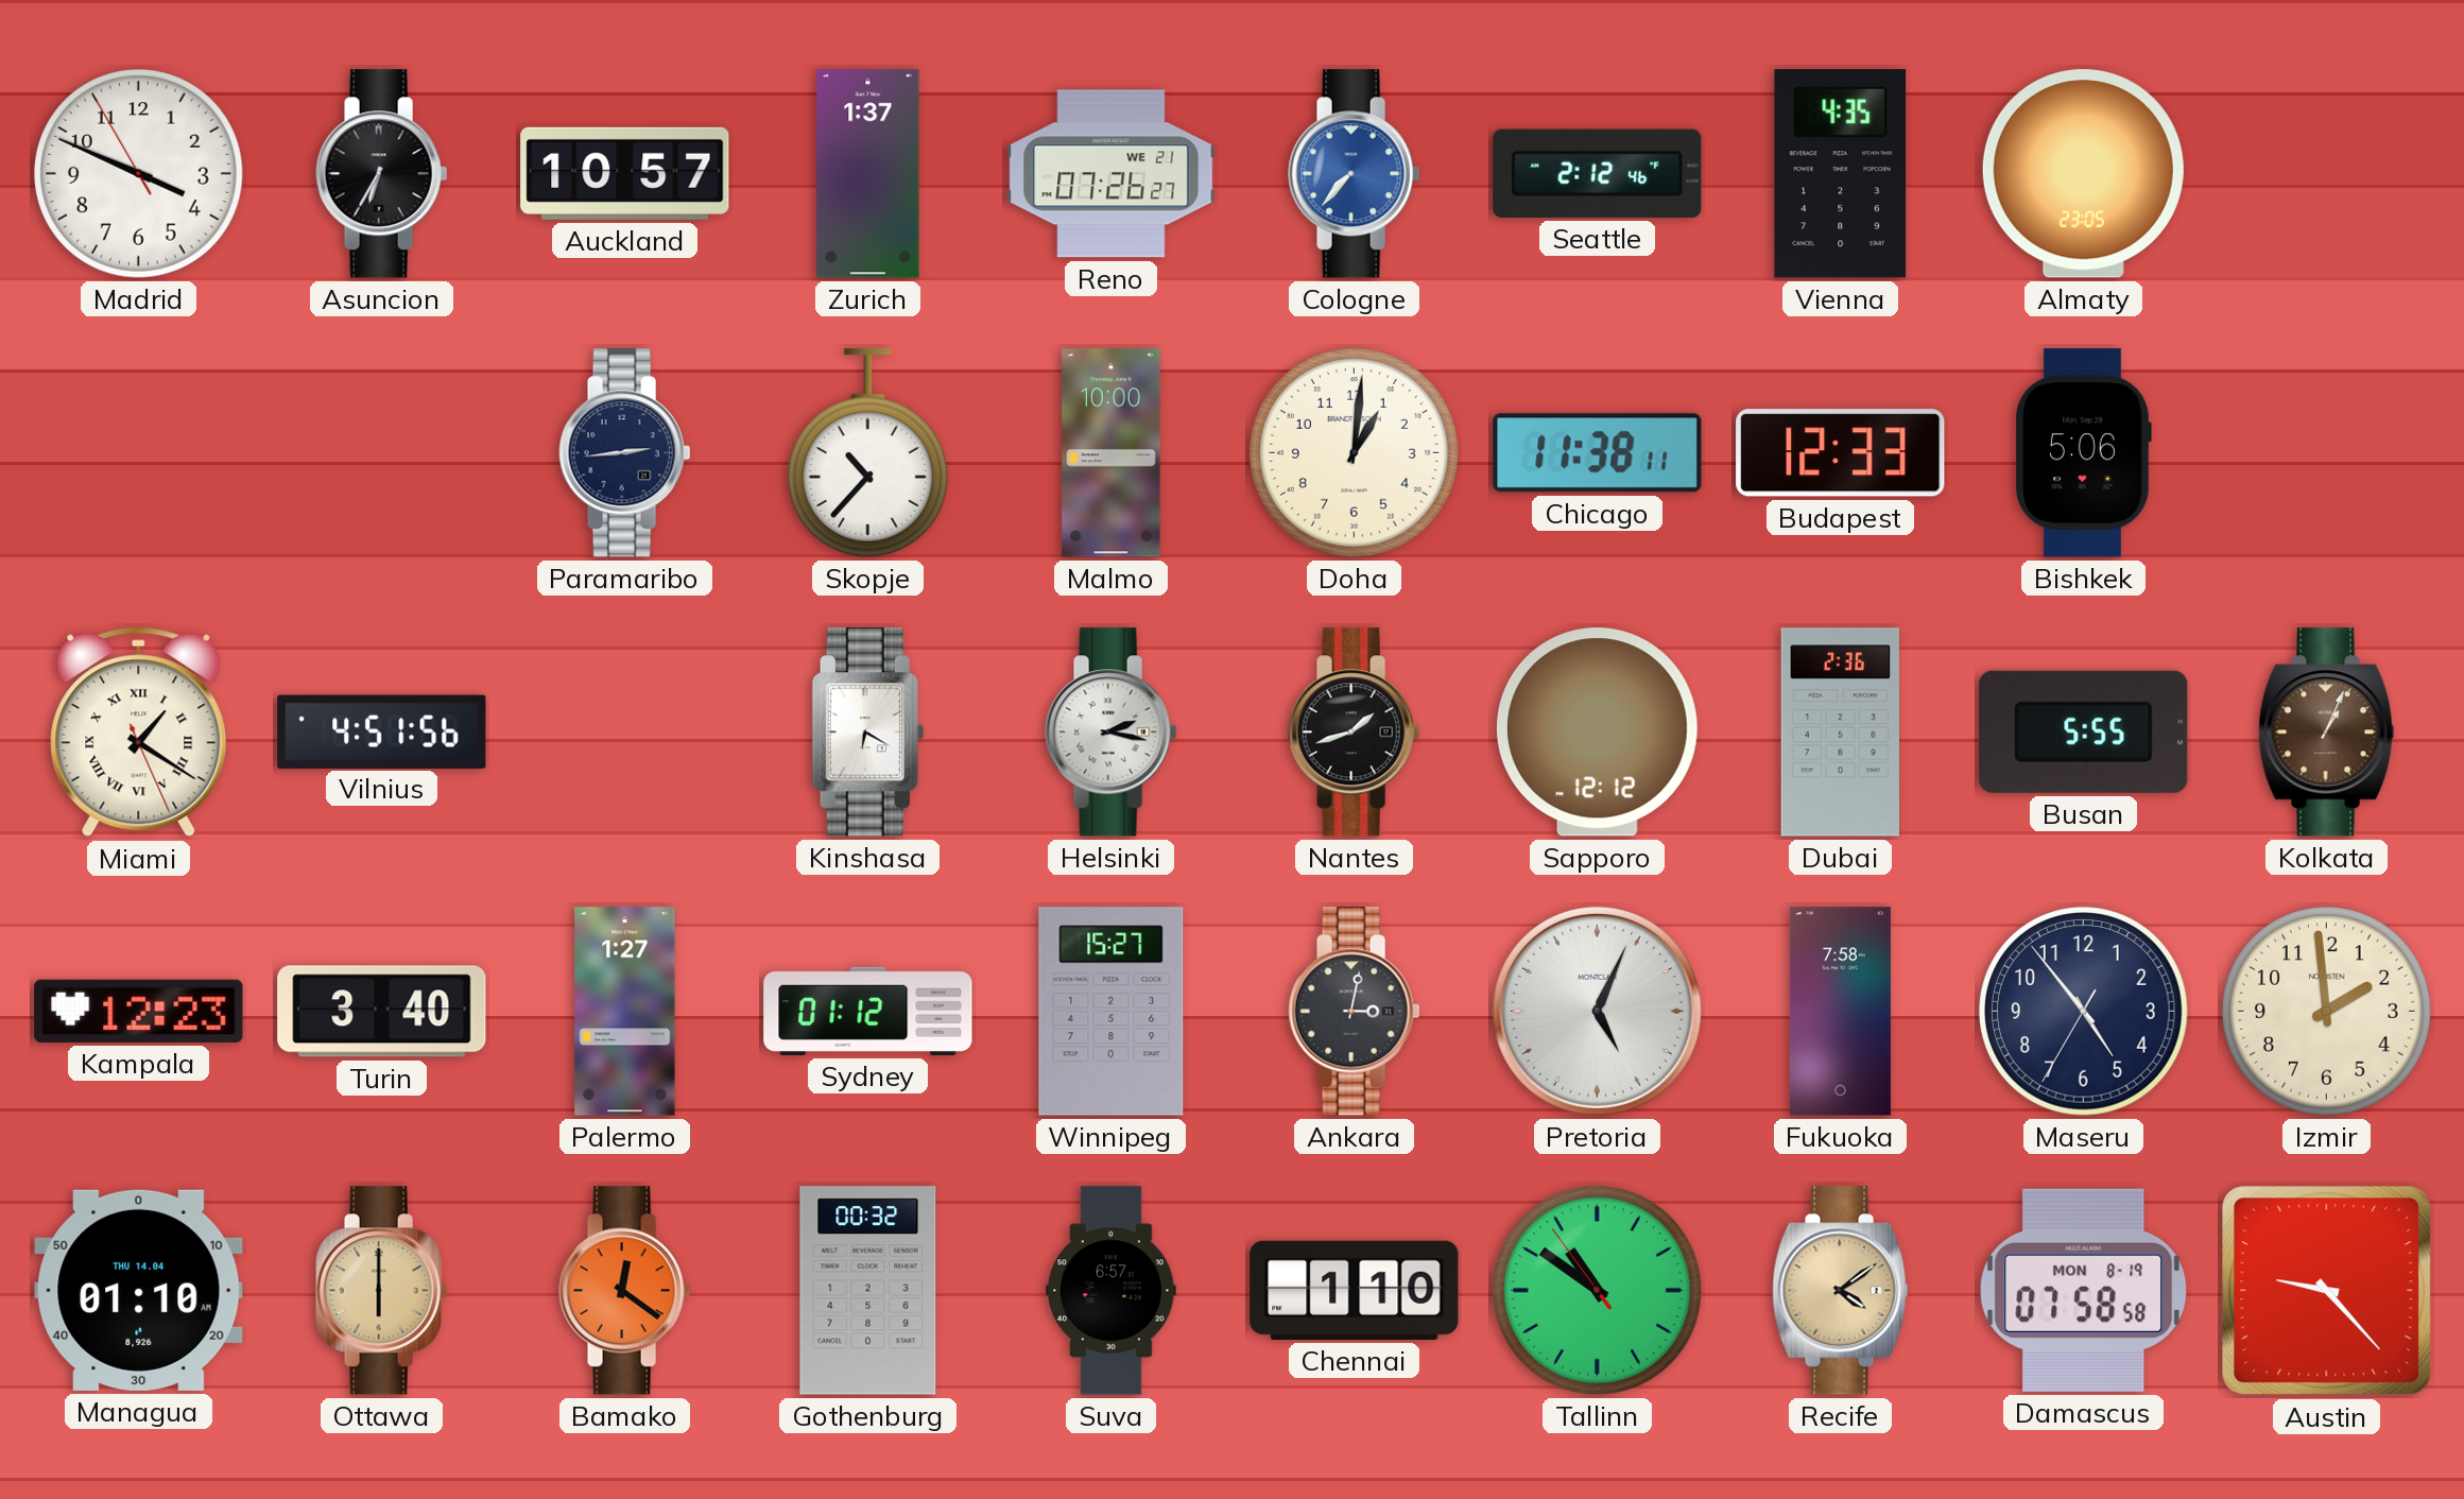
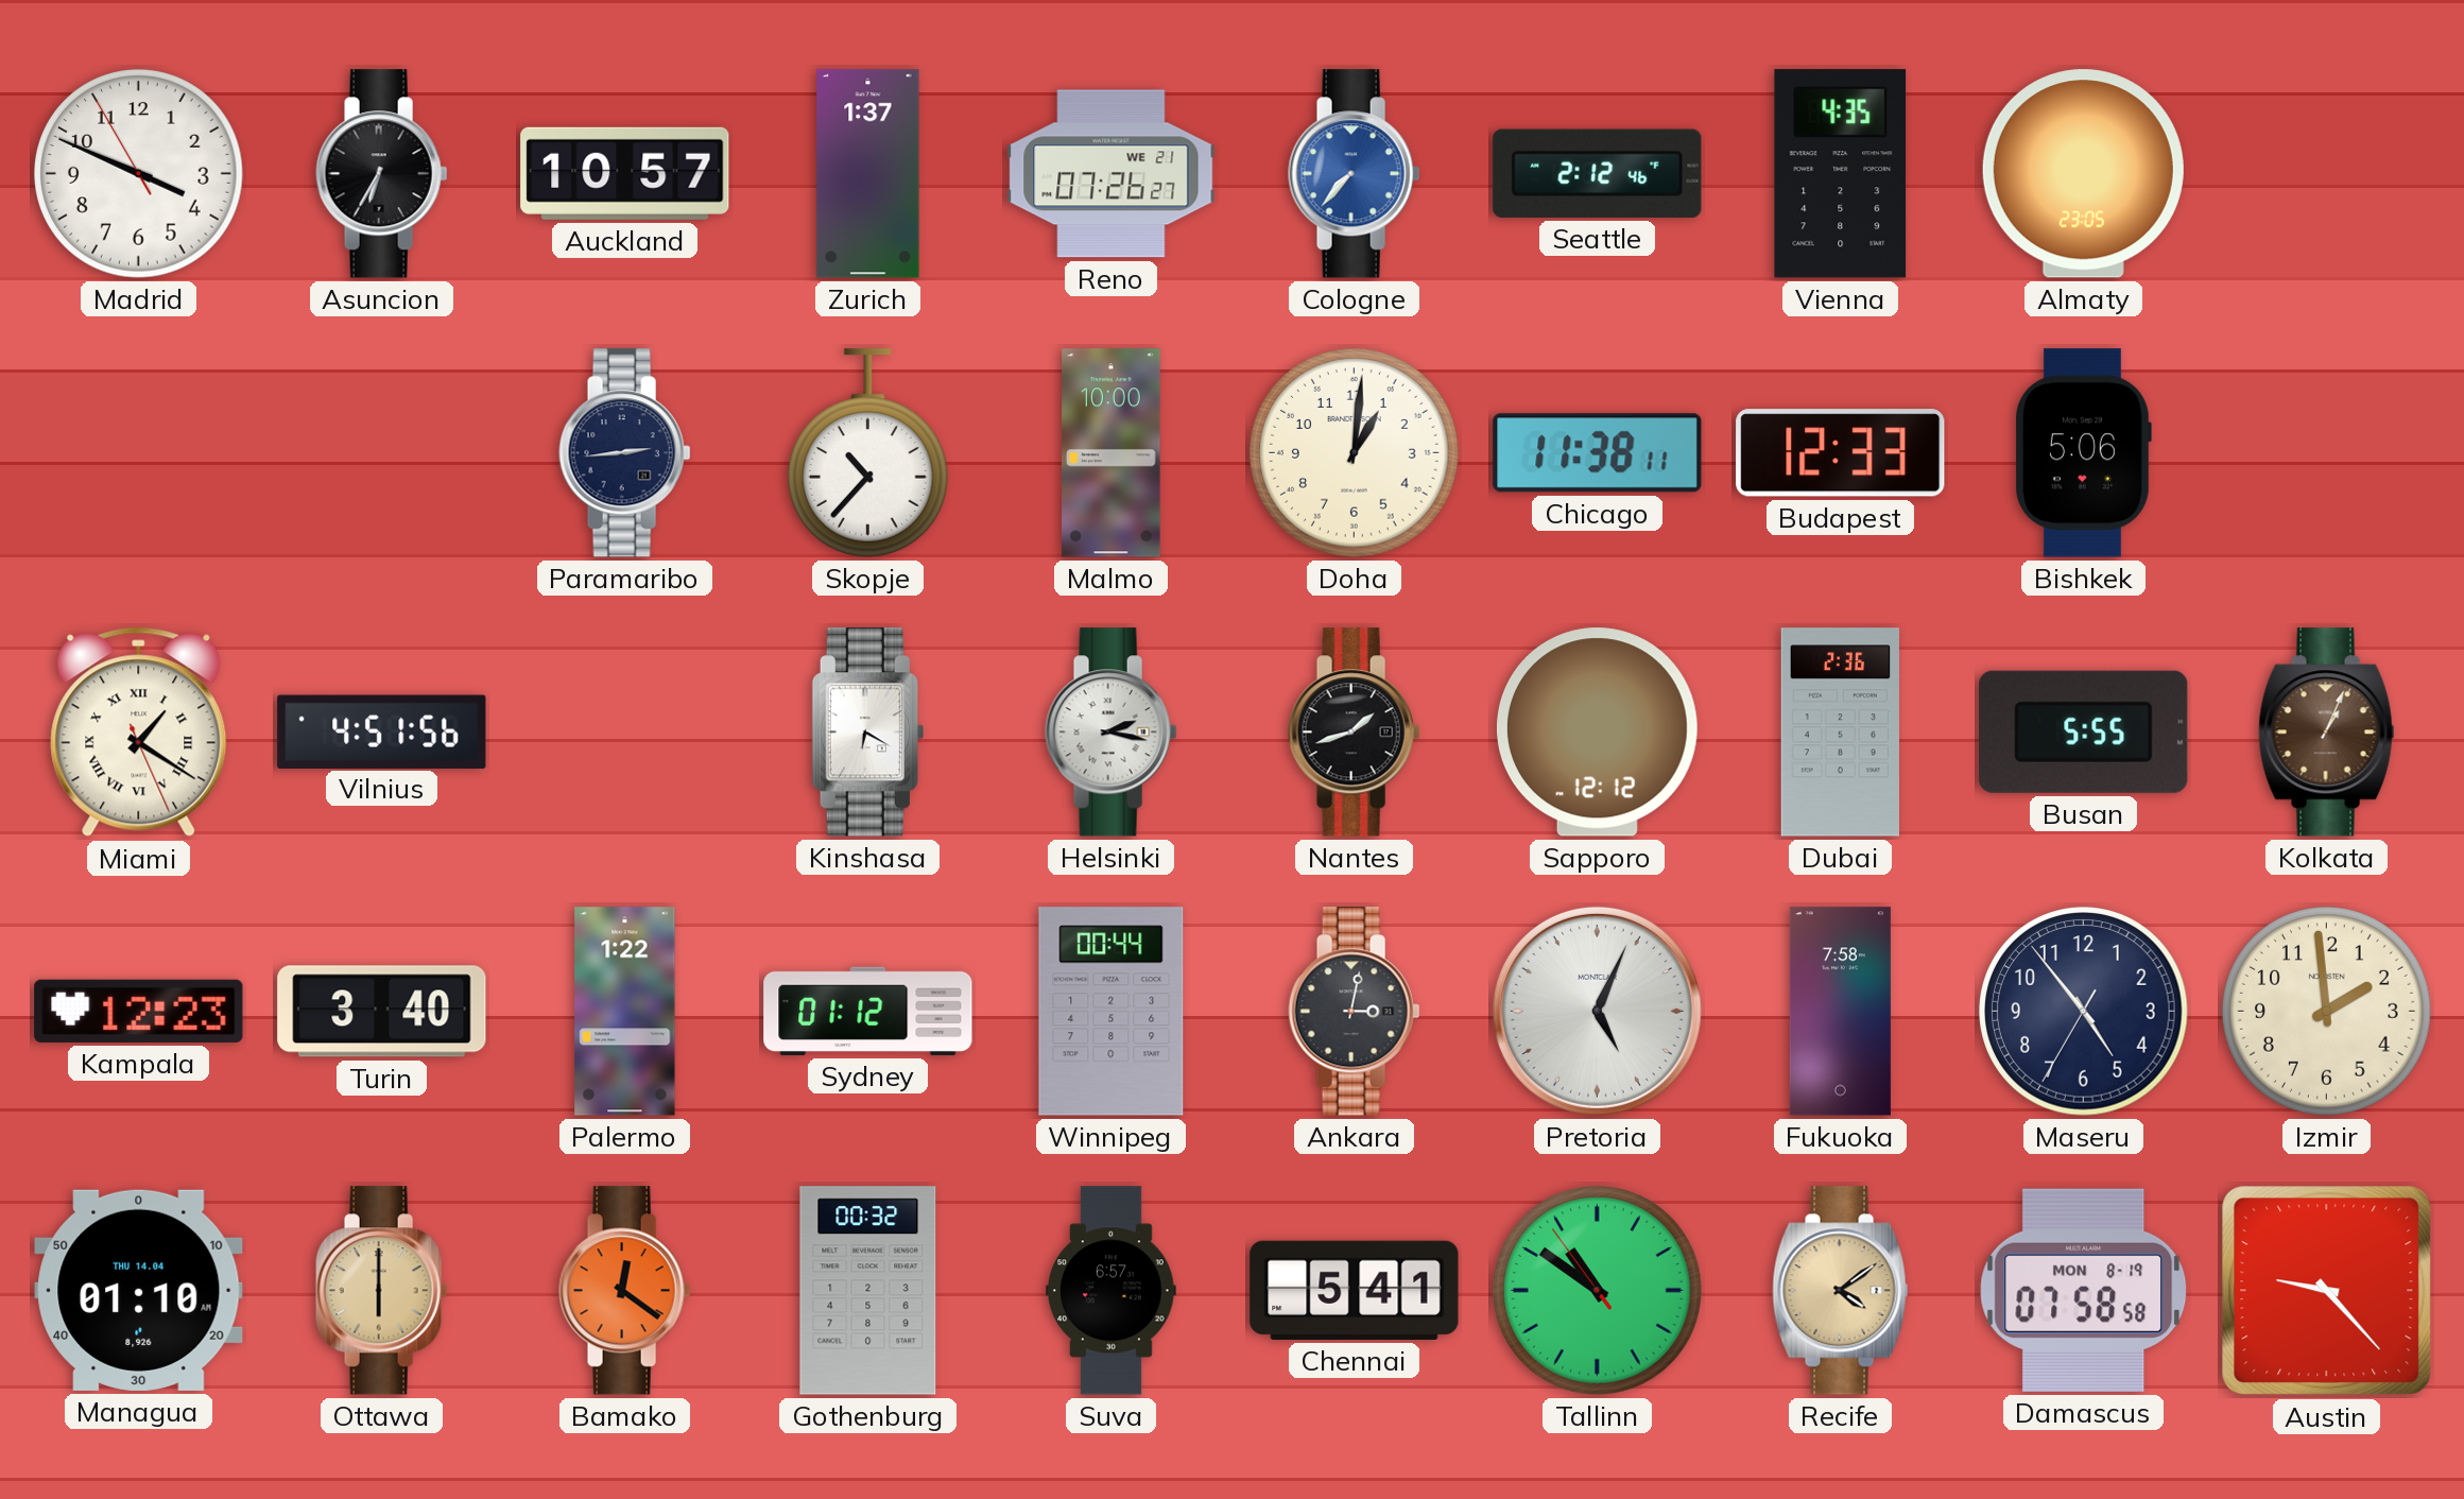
Palermo: 1:27 -> 1:22
Winnipeg: 15:27 -> 00:44
Chennai: 1:10 -> 5:41
